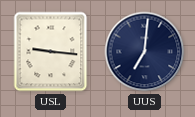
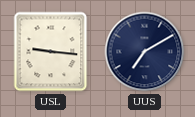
UUS: 7:01 -> 7:10
